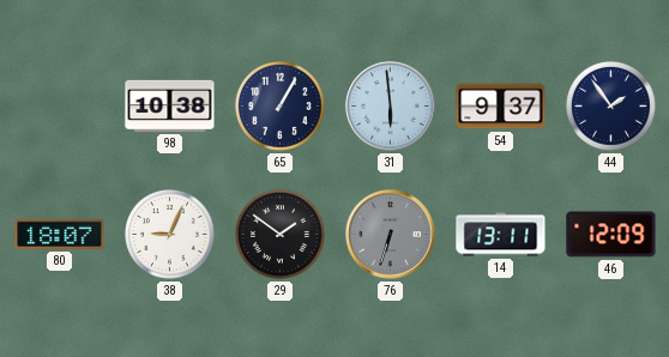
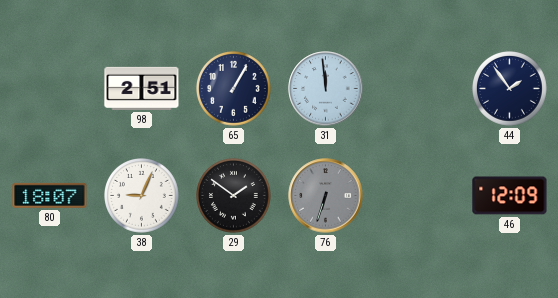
98: 10:38 -> 2:51
31: 5:59 -> 11:59
54: 9:37 -> none
14: 13:11 -> none
